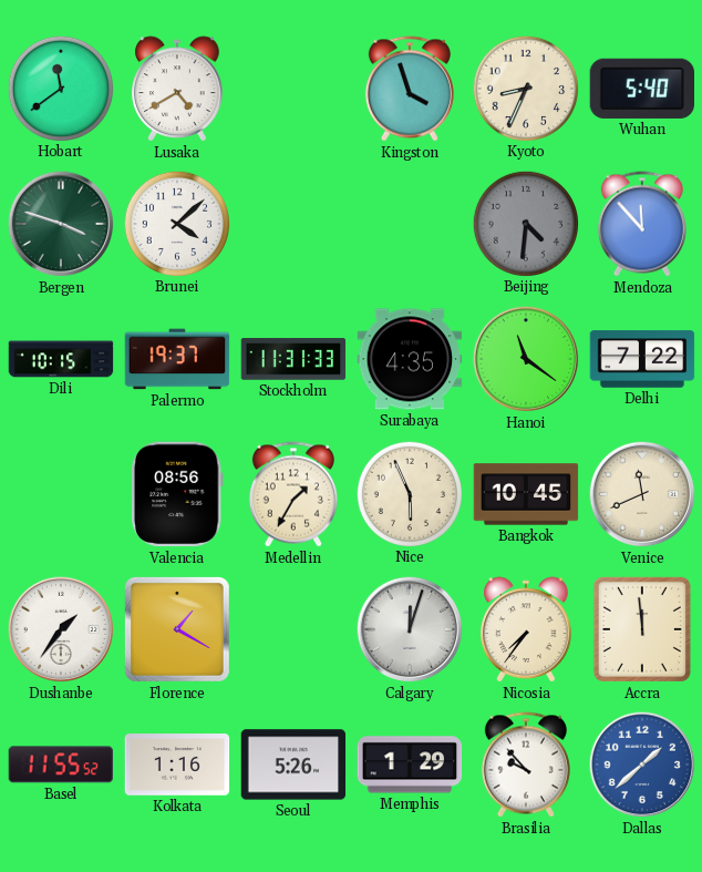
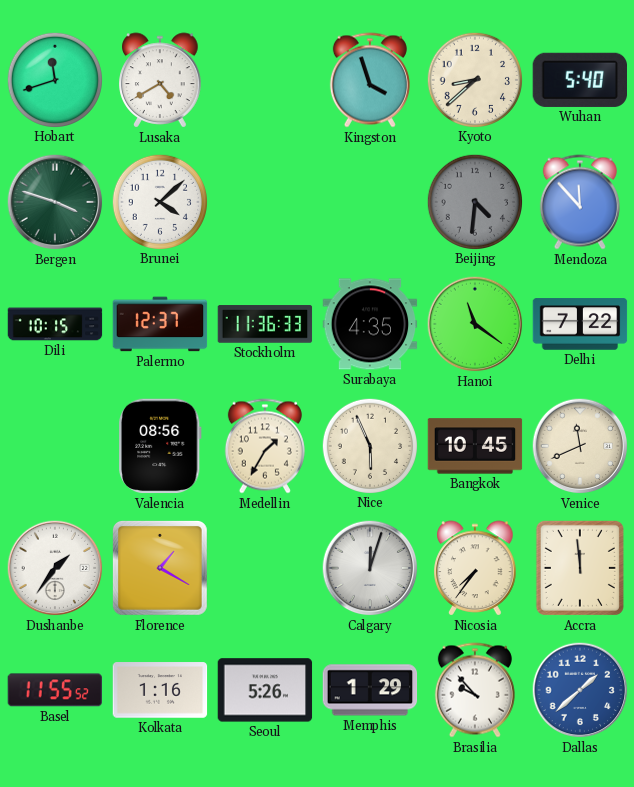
Hobart: 11:39 -> 11:42
Kyoto: 8:34 -> 8:38
Palermo: 19:37 -> 12:37
Stockholm: 11:31 -> 11:36
